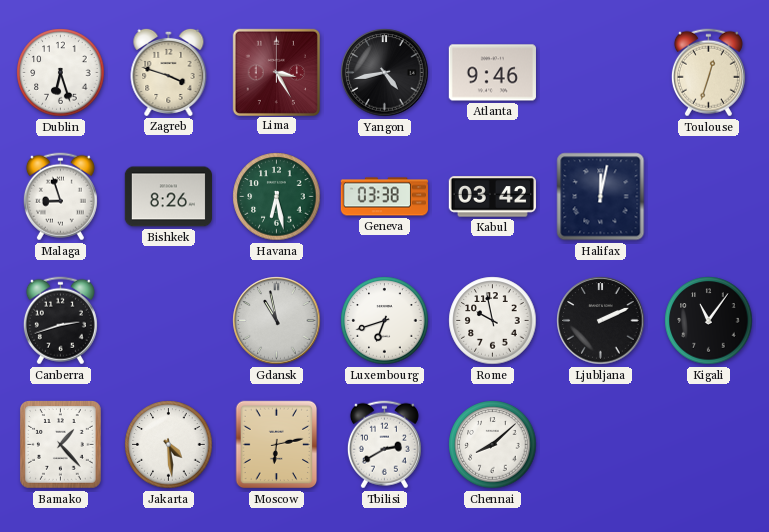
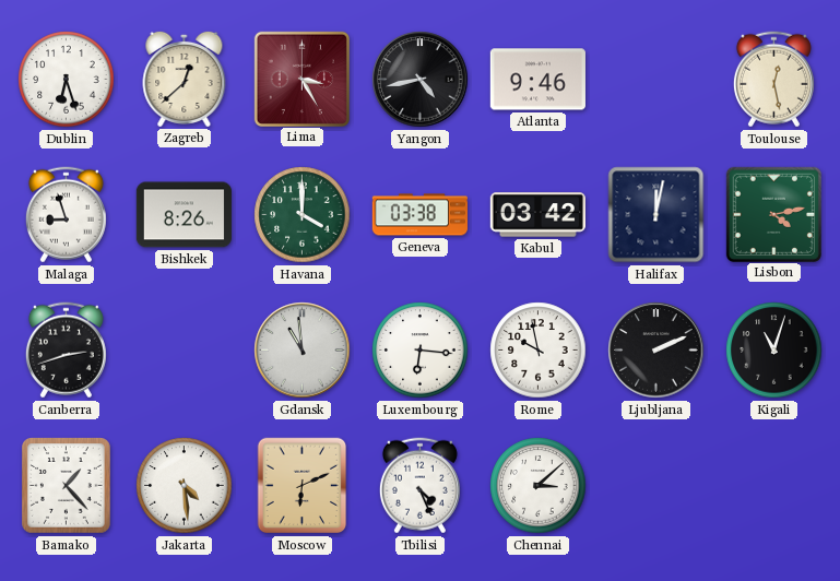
Zagreb: 3:48 -> 12:38
Toulouse: 12:33 -> 12:28
Havana: 6:28 -> 4:00
Lisbon: none -> 4:13
Gdansk: 10:58 -> 10:59
Luxembourg: 6:42 -> 6:16
Kigali: 11:06 -> 11:03
Moscow: 6:13 -> 6:11
Tbilisi: 2:40 -> 4:26
Chennai: 8:08 -> 3:08
